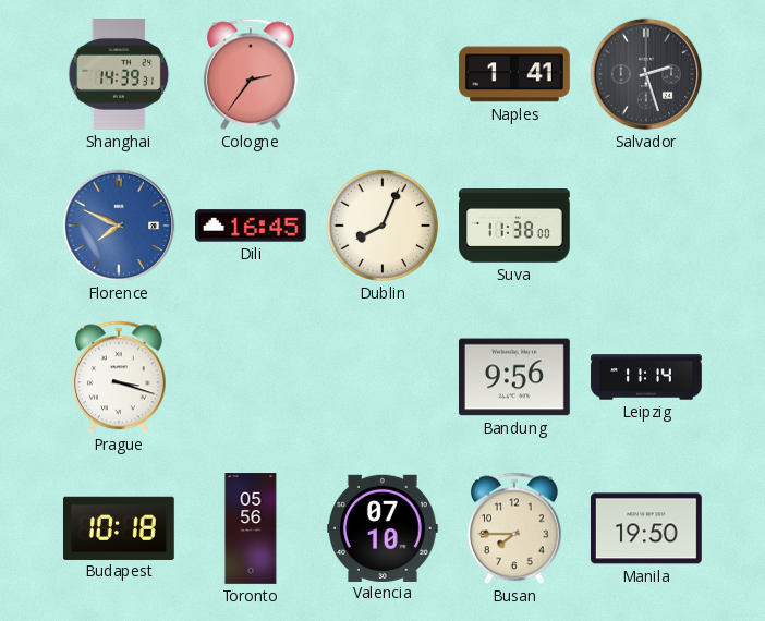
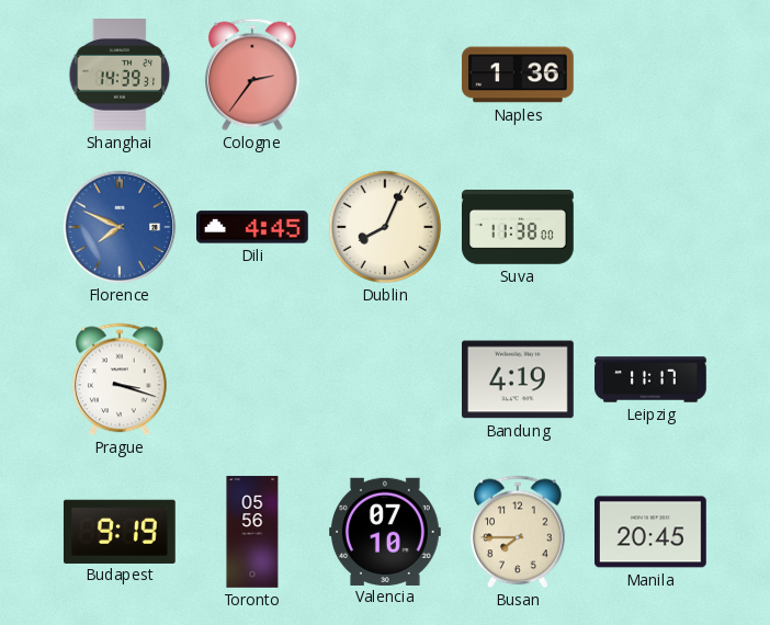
Naples: 1:41 -> 1:36
Salvador: 2:27 -> none
Dili: 16:45 -> 4:45
Bandung: 9:56 -> 4:19
Leipzig: 11:14 -> 11:17
Budapest: 10:18 -> 9:19
Manila: 19:50 -> 20:45
